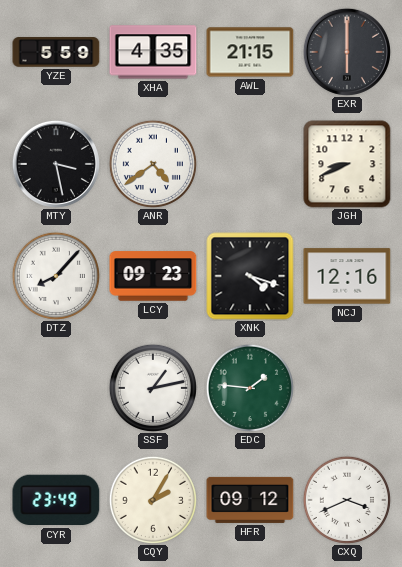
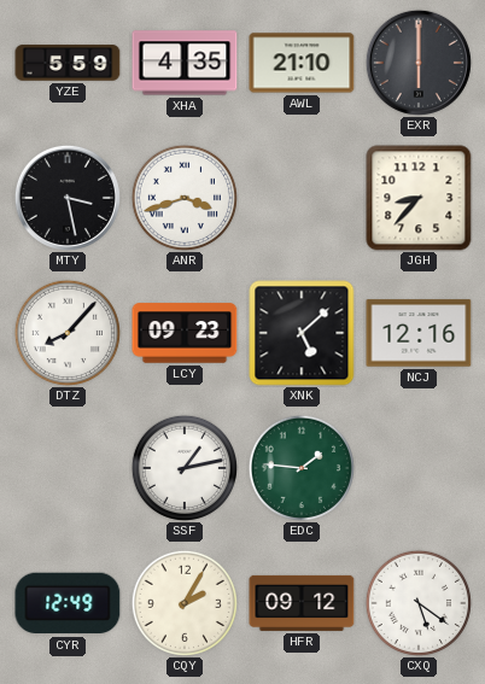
AWL: 21:15 -> 21:10
ANR: 4:39 -> 3:42
JGH: 8:41 -> 8:37
XNK: 4:18 -> 5:08
CYR: 23:49 -> 12:49
CXQ: 3:41 -> 5:21
